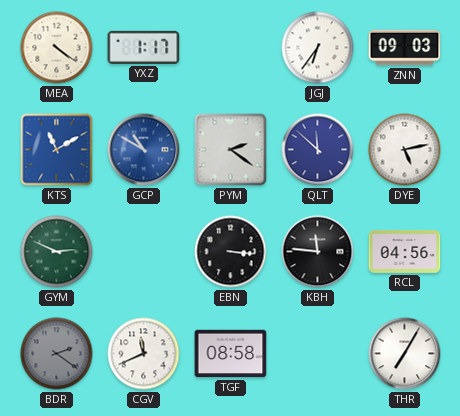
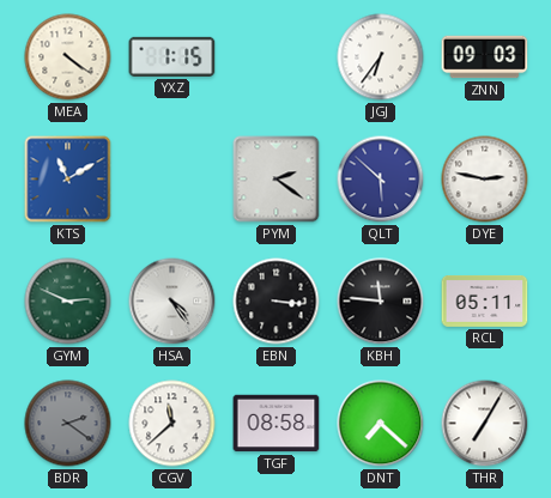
YXZ: 1:17 -> 1:15
GCP: 10:50 -> none
QLT: 11:52 -> 5:52
DYE: 5:13 -> 2:47
HSA: none -> 4:24
RCL: 04:56 -> 05:11
CGV: 11:41 -> 11:38
DNT: none -> 7:22
